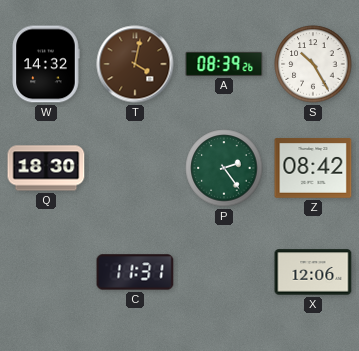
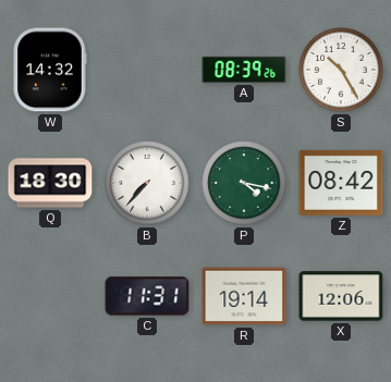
T: 4:02 -> none
B: none -> 7:37
P: 2:24 -> 4:17
R: none -> 19:14
